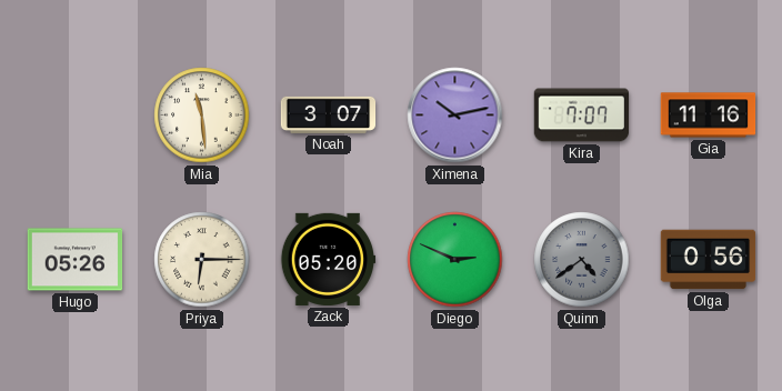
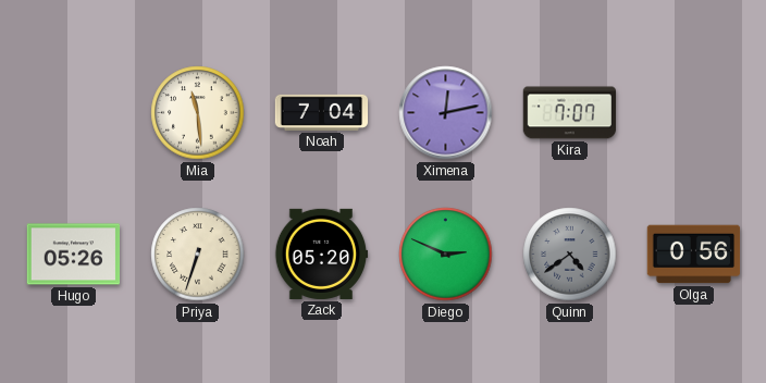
Noah: 3:07 -> 7:04
Ximena: 10:13 -> 12:13
Gia: 11:16 -> none
Priya: 6:15 -> 6:33
